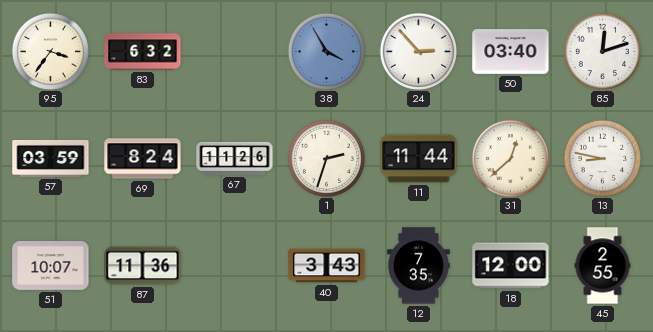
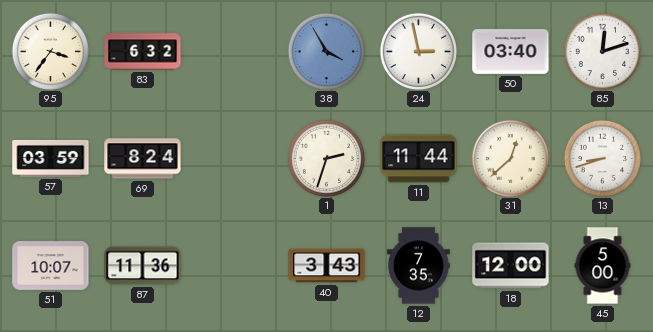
24: 2:53 -> 2:58
67: 11:26 -> none
13: 8:47 -> 8:42
45: 2:55 -> 5:00
